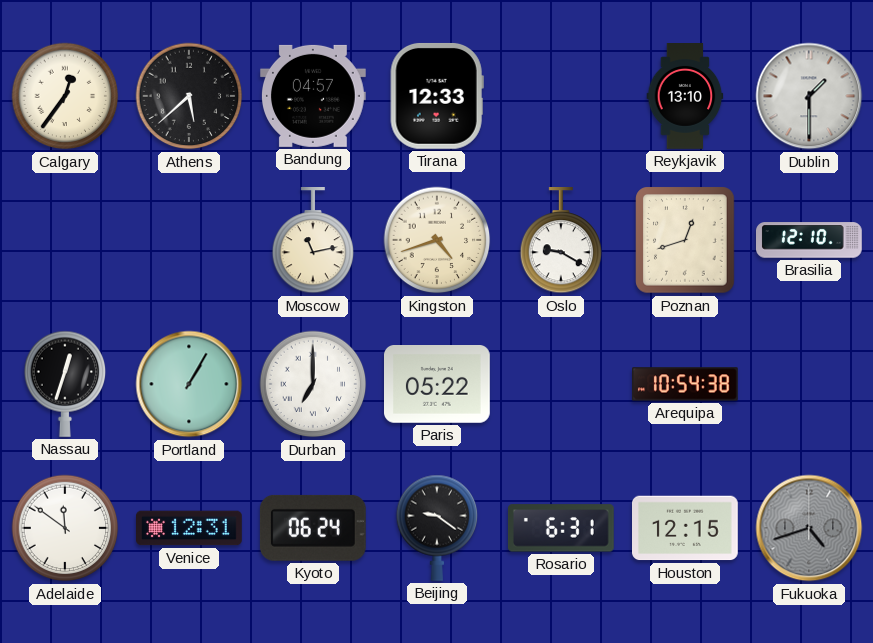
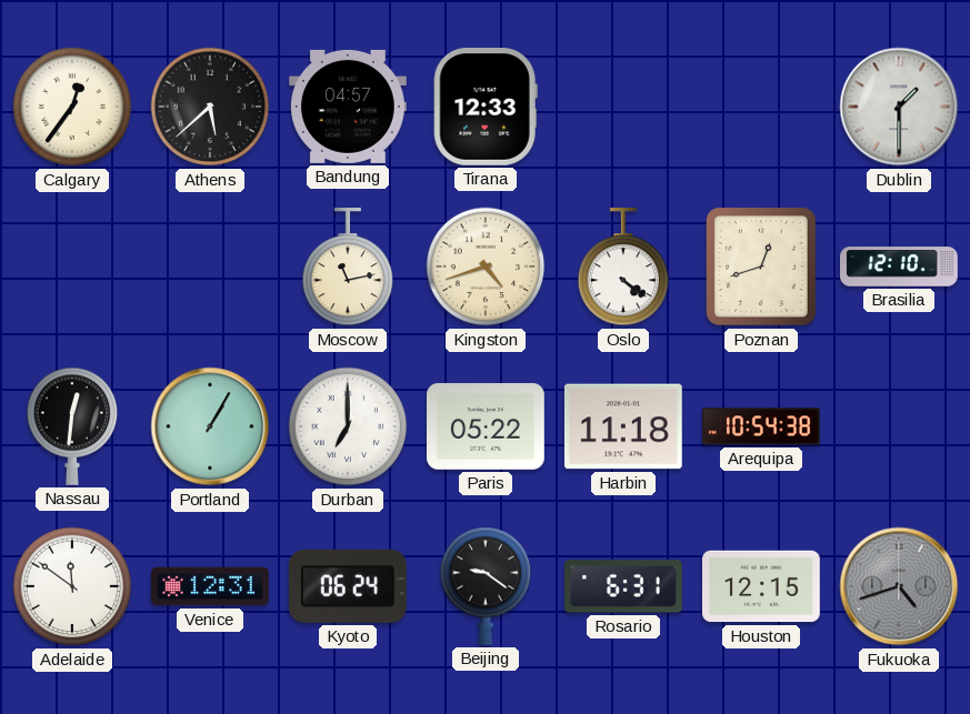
Reykjavik: 13:10 -> none
Oslo: 9:20 -> 4:21
Nassau: 12:33 -> 12:31
Harbin: none -> 11:18
